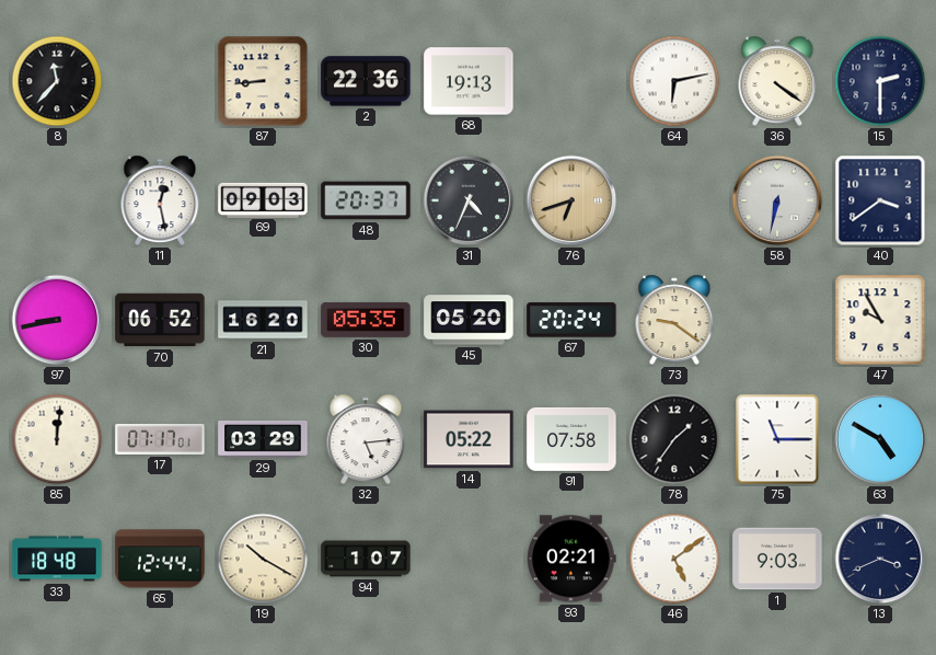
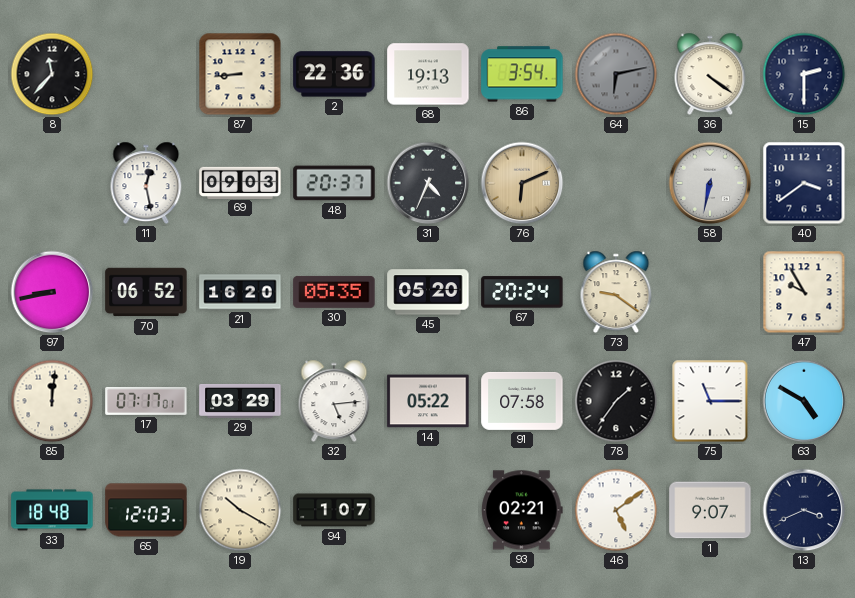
86: none -> 3:54
64 dial: white -> grey
76: 6:42 -> 6:11
65: 12:44 -> 12:03
1: 9:03 -> 9:07
